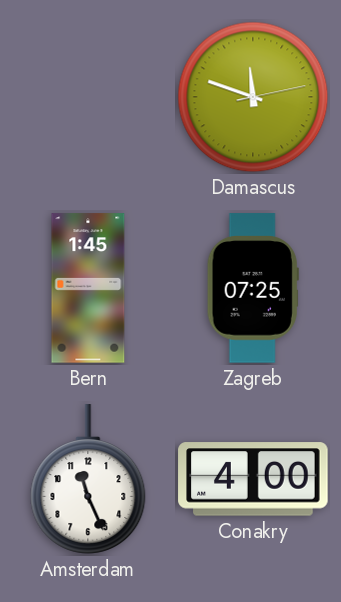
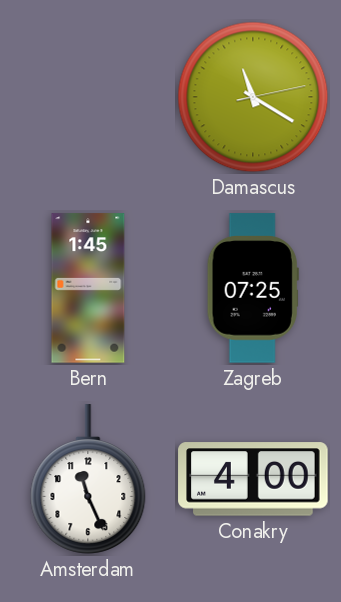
Damascus: 11:48 -> 11:20
